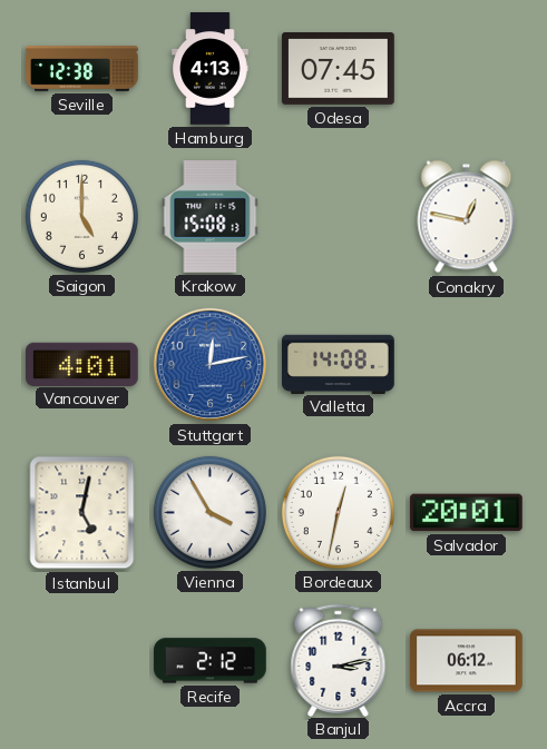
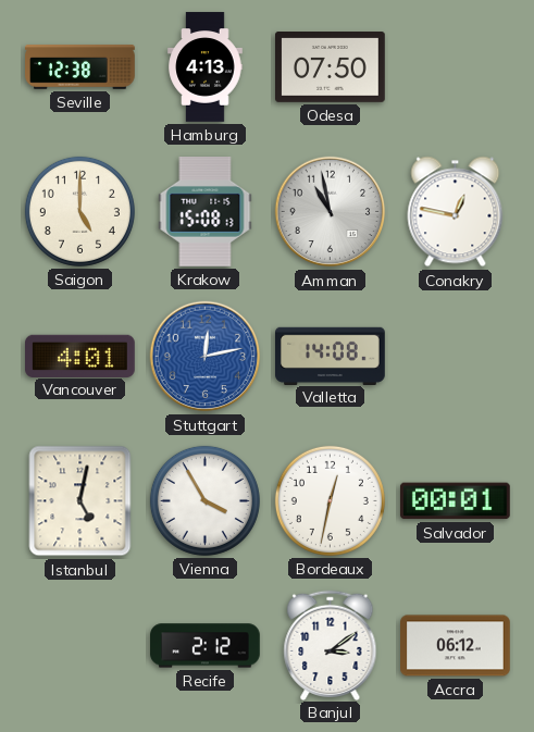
Odesa: 07:45 -> 07:50
Amman: none -> 10:58
Salvador: 20:01 -> 00:01
Banjul: 3:13 -> 3:09
